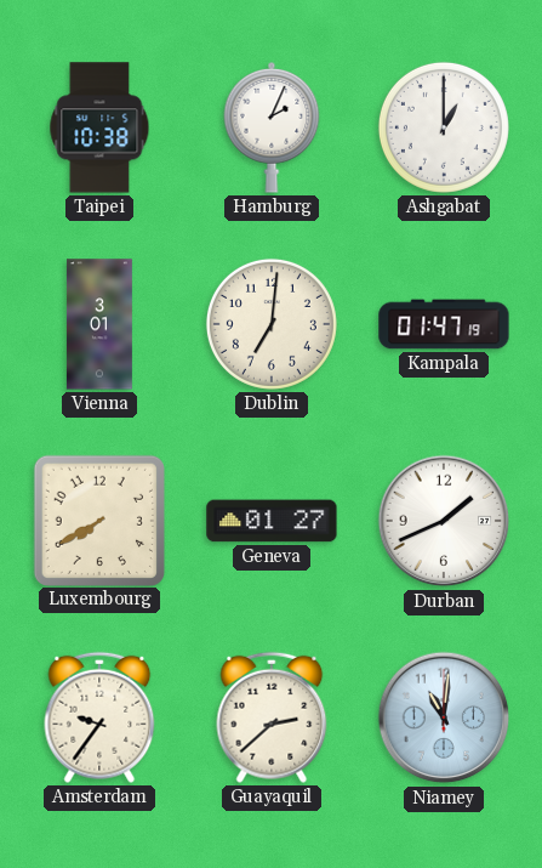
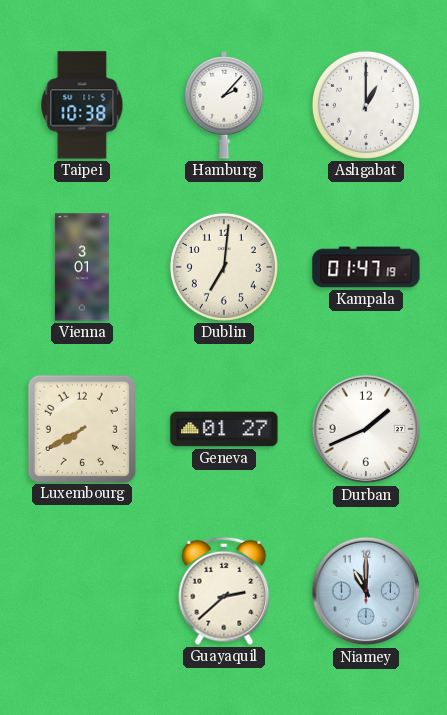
Hamburg: 2:04 -> 2:07
Amsterdam: 9:36 -> none
Niamey: 11:01 -> 11:00
